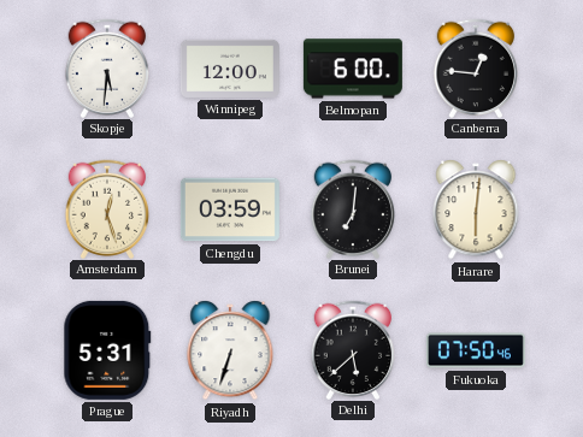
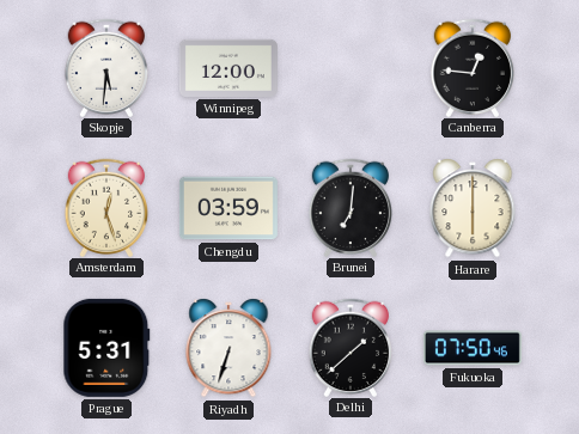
Belmopan: 6:00 -> none
Harare: 6:01 -> 6:00
Delhi: 5:38 -> 1:38
